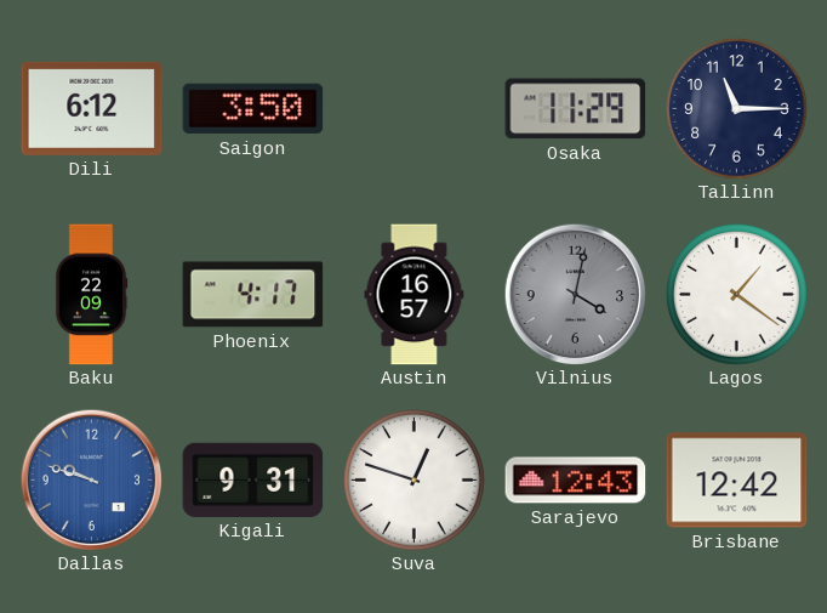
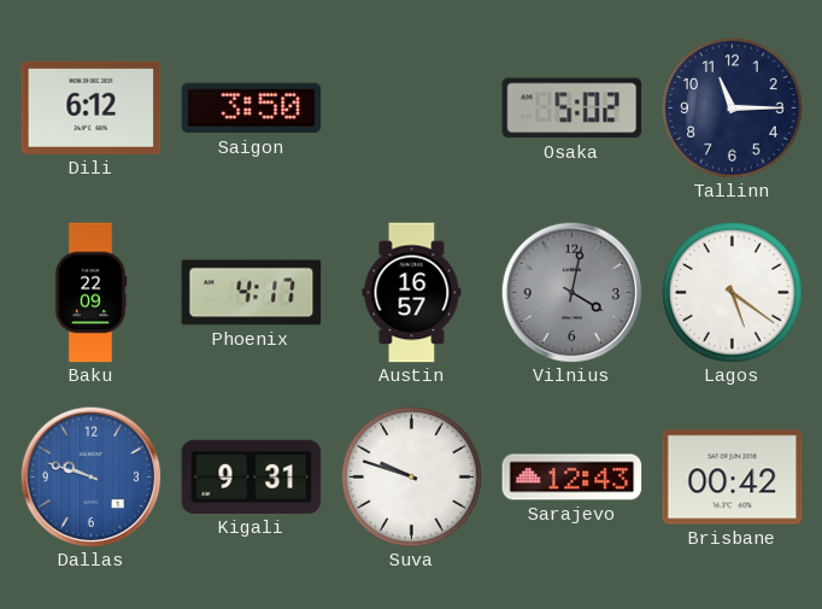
Osaka: 11:29 -> 5:02
Lagos: 1:21 -> 5:21
Suva: 12:48 -> 9:48
Brisbane: 12:42 -> 00:42
